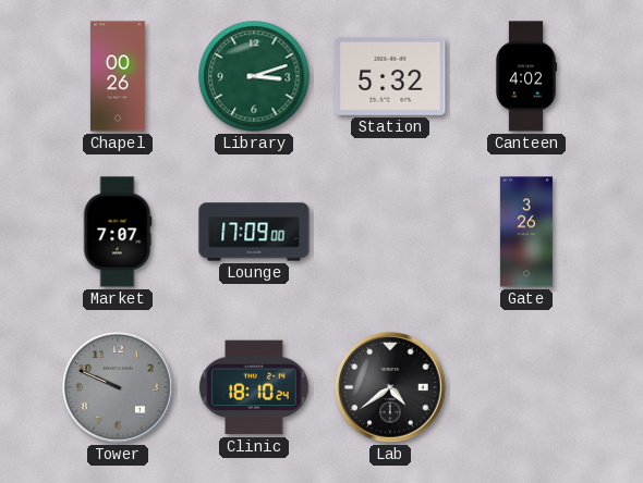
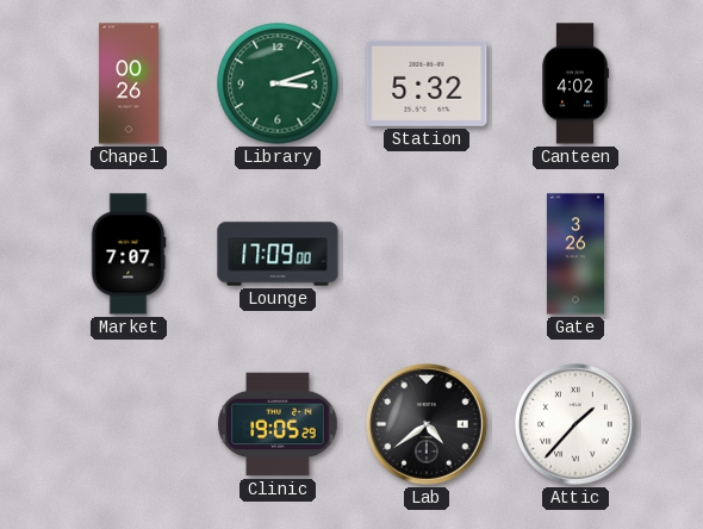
Tower: 9:49 -> none
Clinic: 18:10 -> 19:05
Attic: none -> 1:37
